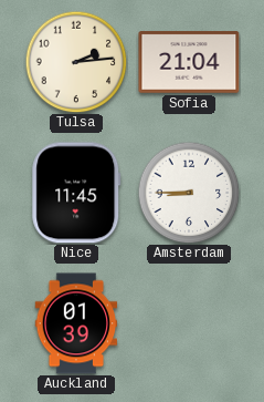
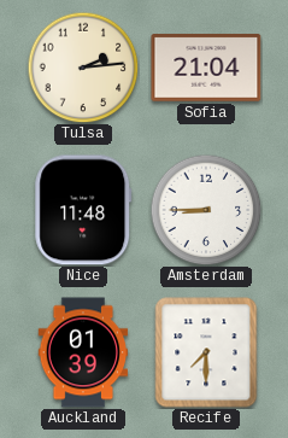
Nice: 11:45 -> 11:48
Recife: none -> 7:30
